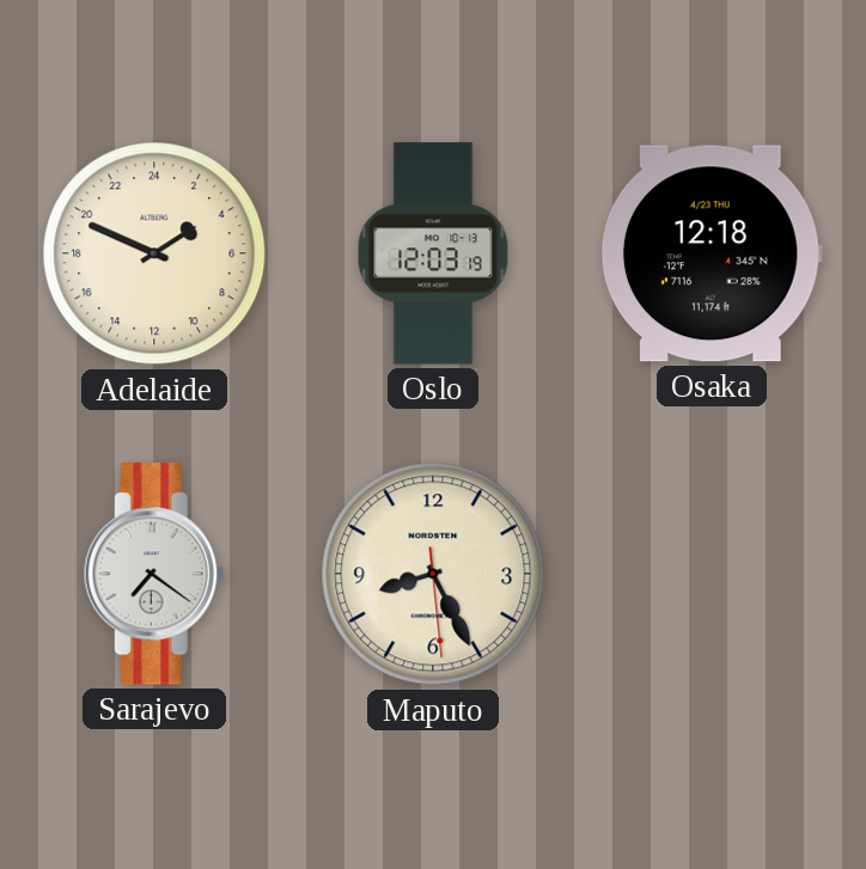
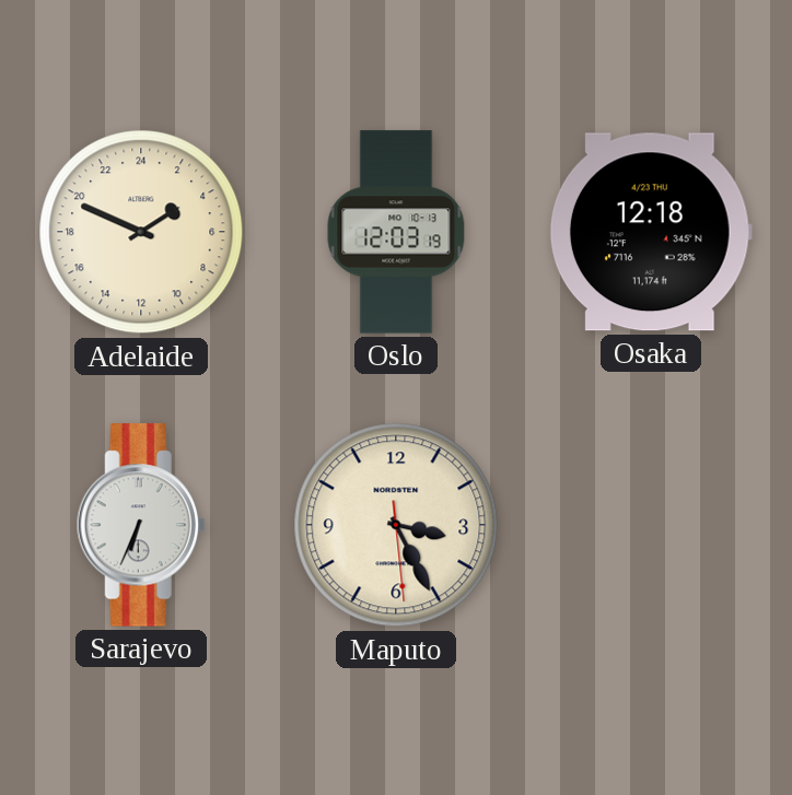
Sarajevo: 7:21 -> 6:34
Maputo: 8:25 -> 3:25
